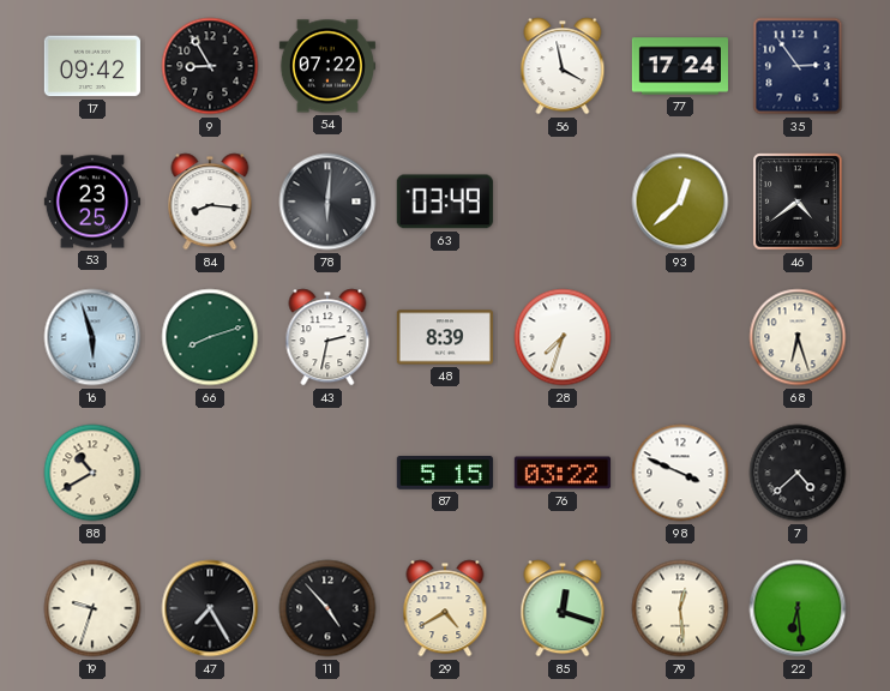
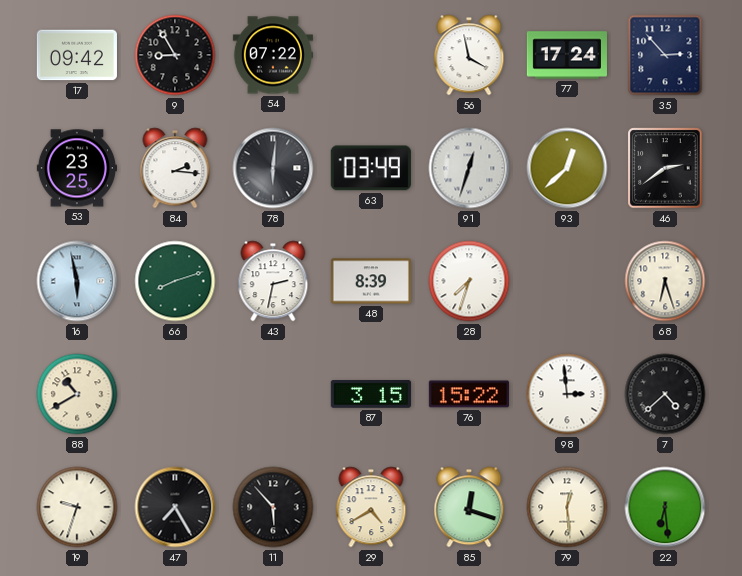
35: 2:54 -> 2:53
84: 8:16 -> 2:16
91: none -> 12:33
46: 4:39 -> 2:39
16: 5:57 -> 5:58
87: 5:15 -> 3:15
76: 03:22 -> 15:22
98: 3:49 -> 2:59
11: 4:53 -> 5:53
